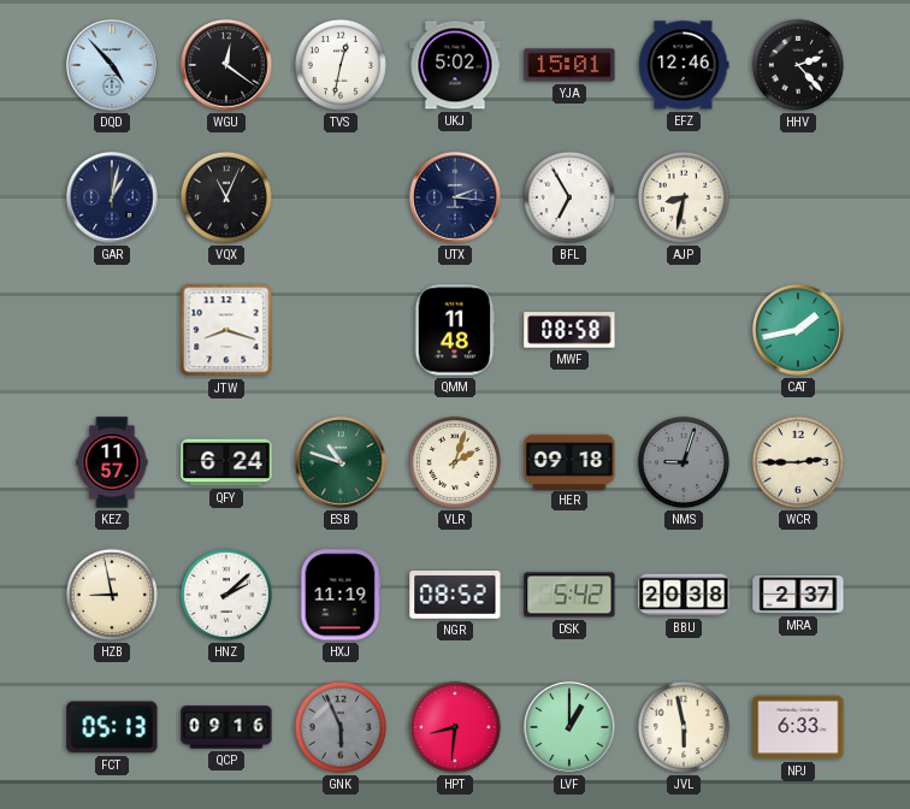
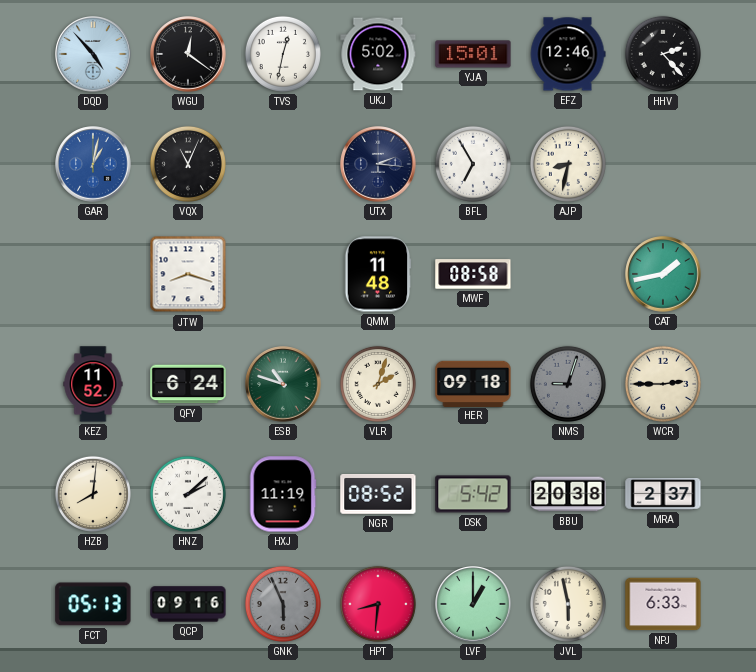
GAR dial: navy -> blue
KEZ: 11:57 -> 11:52
HZB: 8:58 -> 8:01
